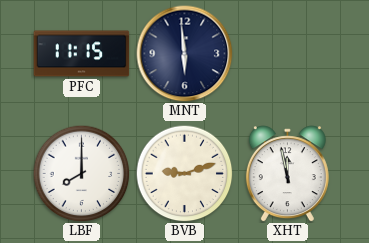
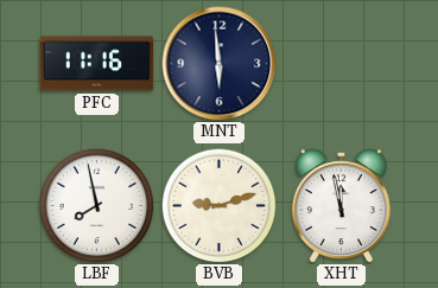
PFC: 11:15 -> 11:16
LBF: 8:00 -> 7:58
